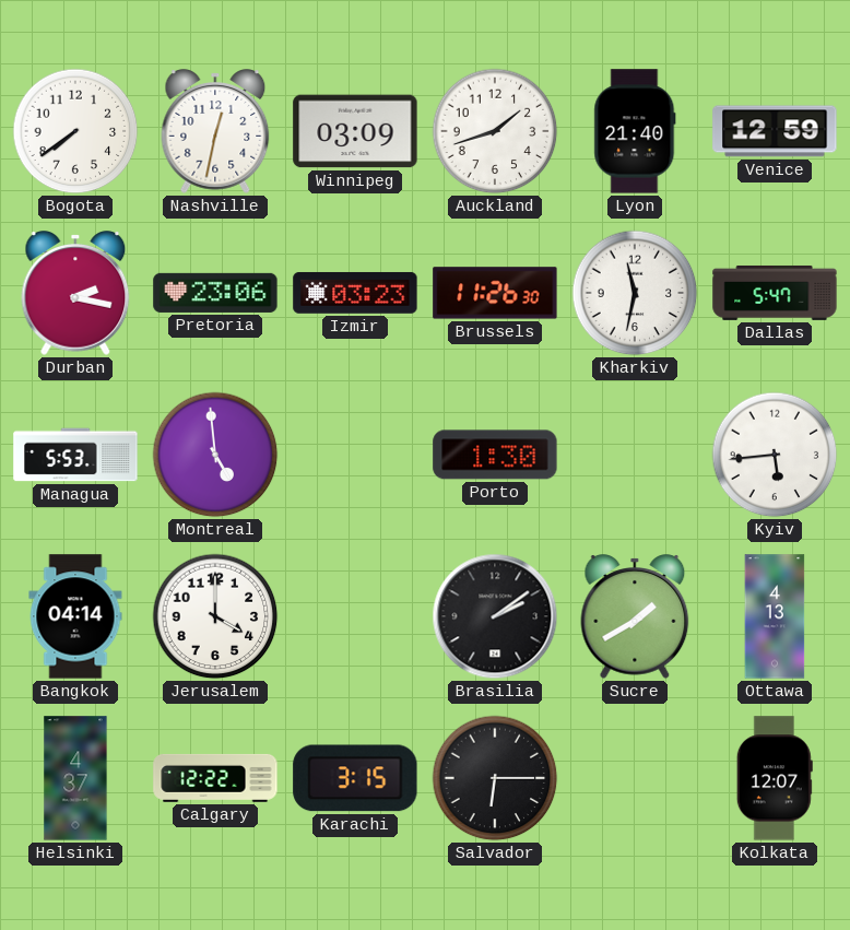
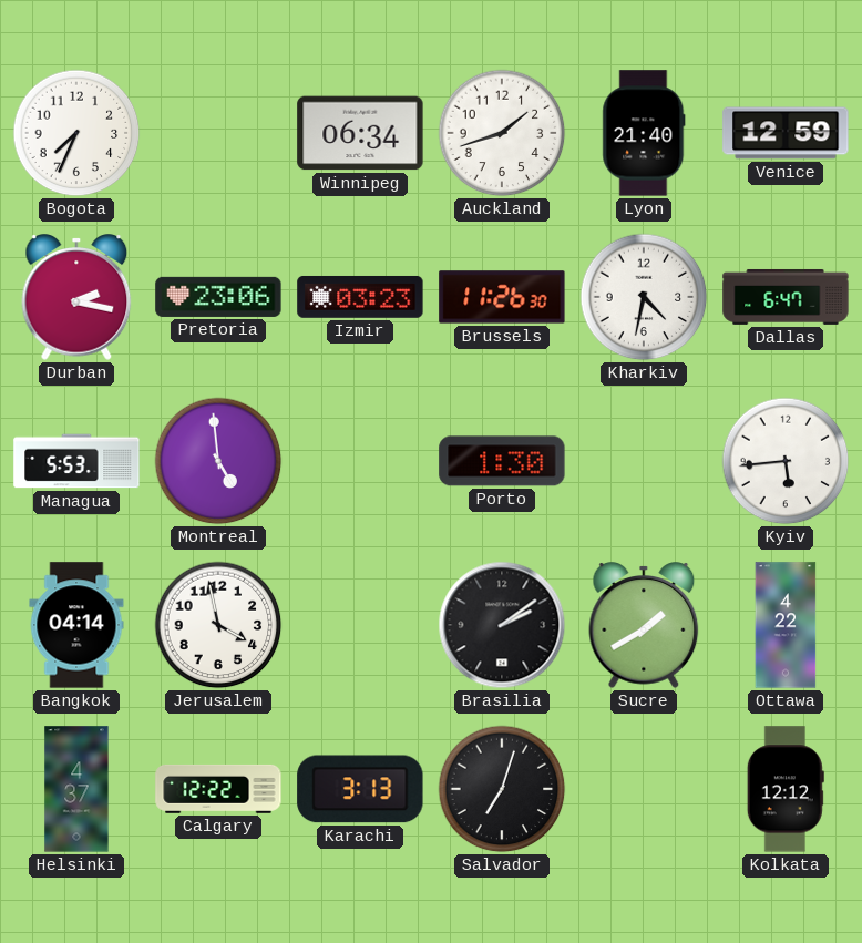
Bogota: 7:39 -> 7:34
Nashville: 12:32 -> none
Winnipeg: 03:09 -> 06:34
Kharkiv: 11:32 -> 4:32
Dallas: 5:47 -> 6:47
Jerusalem: 4:00 -> 3:58
Ottawa: 4:13 -> 4:22
Karachi: 3:15 -> 3:13
Salvador: 6:15 -> 7:03
Kolkata: 12:07 -> 12:12
